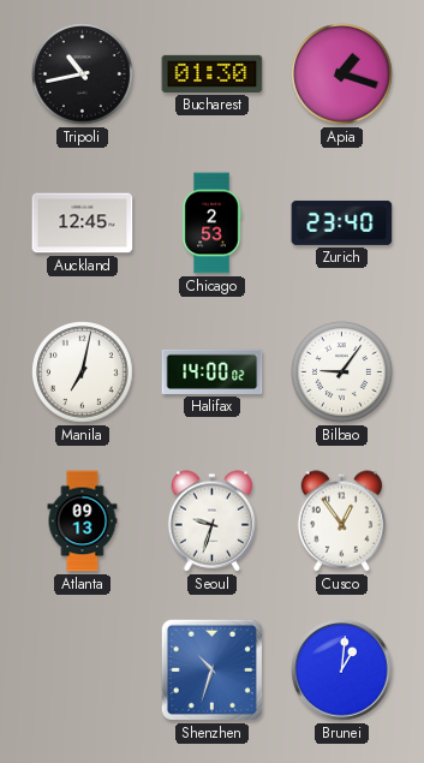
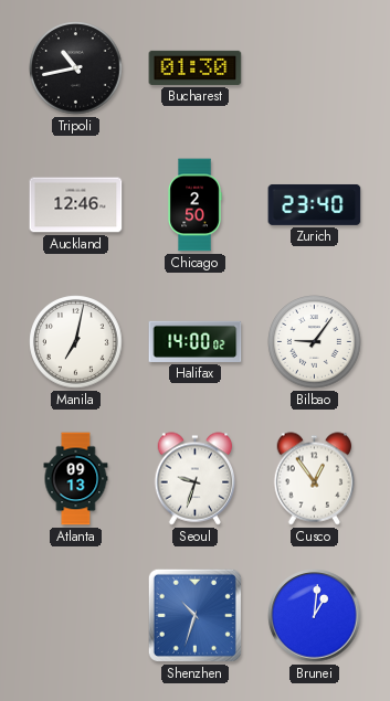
Apia: 1:18 -> none
Auckland: 12:45 -> 12:46
Chicago: 2:53 -> 2:50
